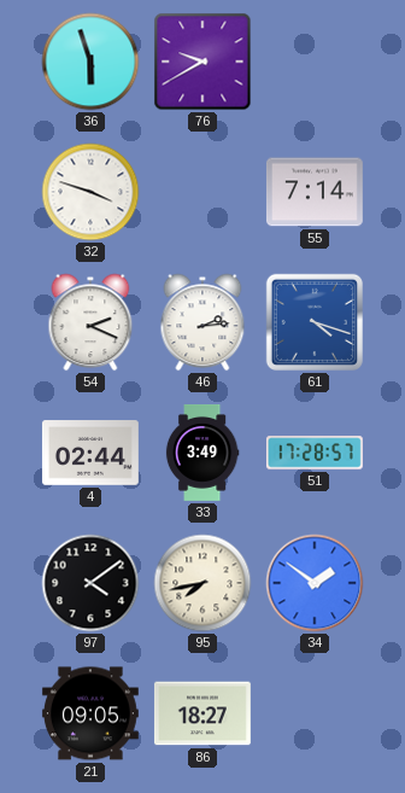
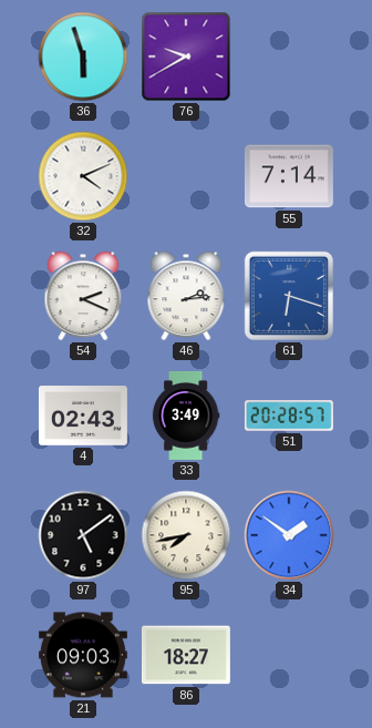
32: 3:48 -> 4:11
61: 4:18 -> 6:18
4: 02:44 -> 02:43
51: 17:28 -> 20:28
97: 4:09 -> 5:09
21: 09:05 -> 09:03
